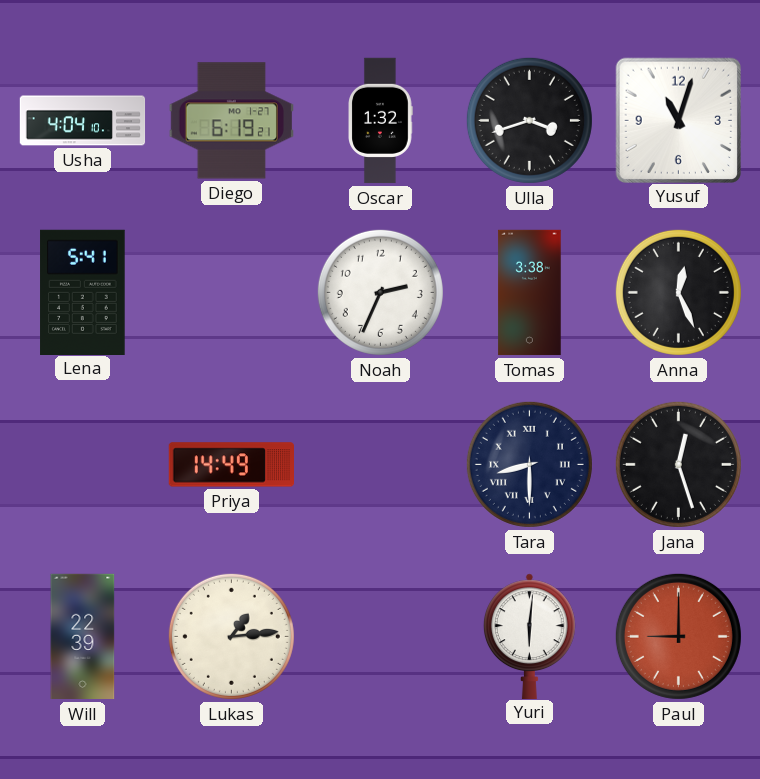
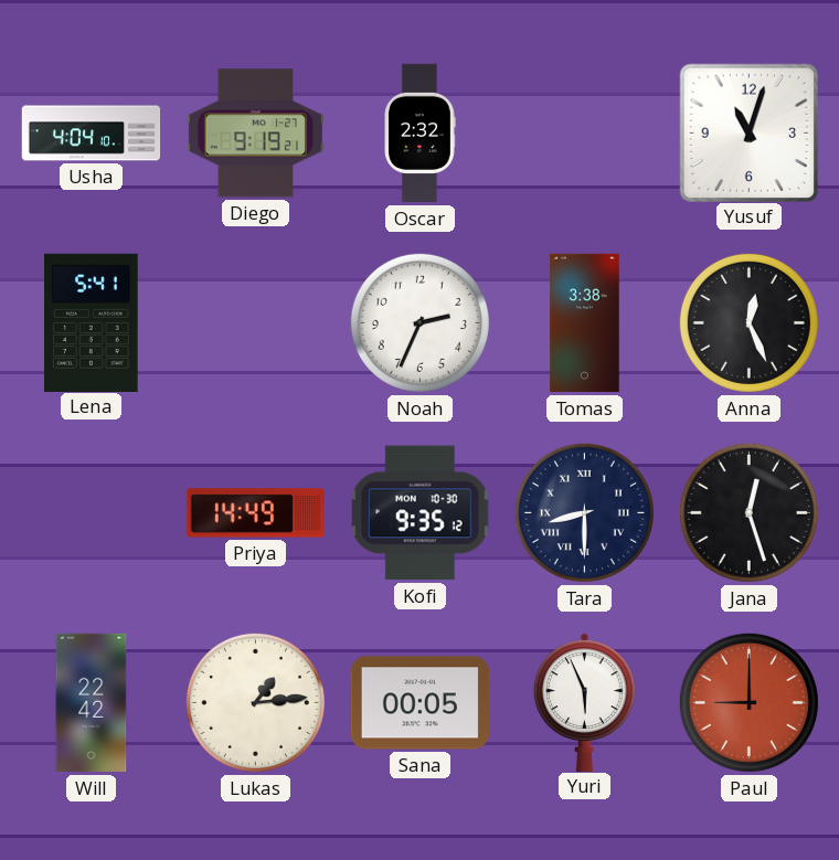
Diego: 6:19 -> 9:19
Oscar: 1:32 -> 2:32
Ulla: 3:42 -> none
Kofi: none -> 9:35
Will: 22:39 -> 22:42
Sana: none -> 00:05
Yuri: 6:01 -> 5:56
